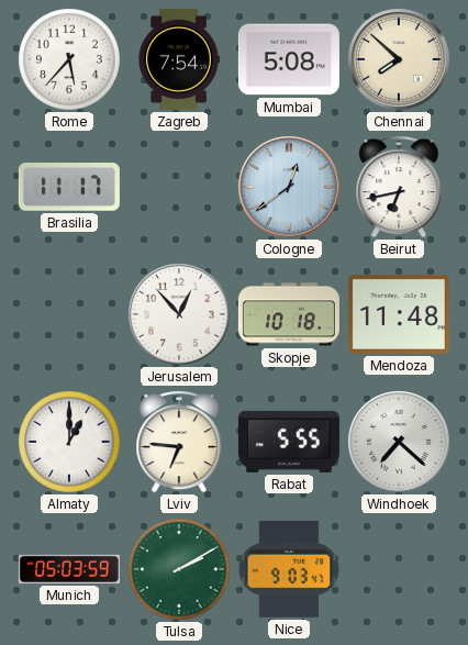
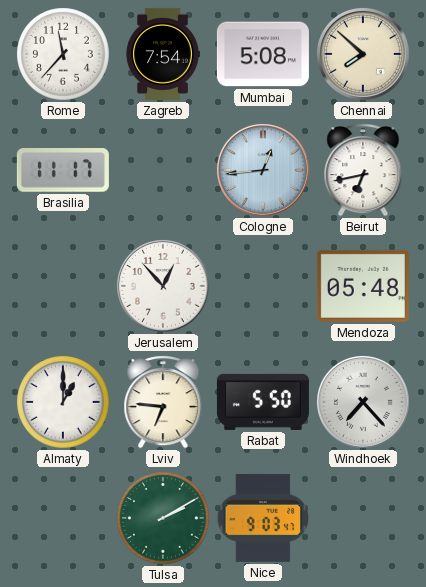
Rome: 5:37 -> 11:37
Cologne: 12:39 -> 12:44
Skopje: 10:18 -> none
Mendoza: 11:48 -> 05:48
Rabat: 5:55 -> 5:50
Windhoek: 7:22 -> 7:23
Munich: 05:03 -> none
